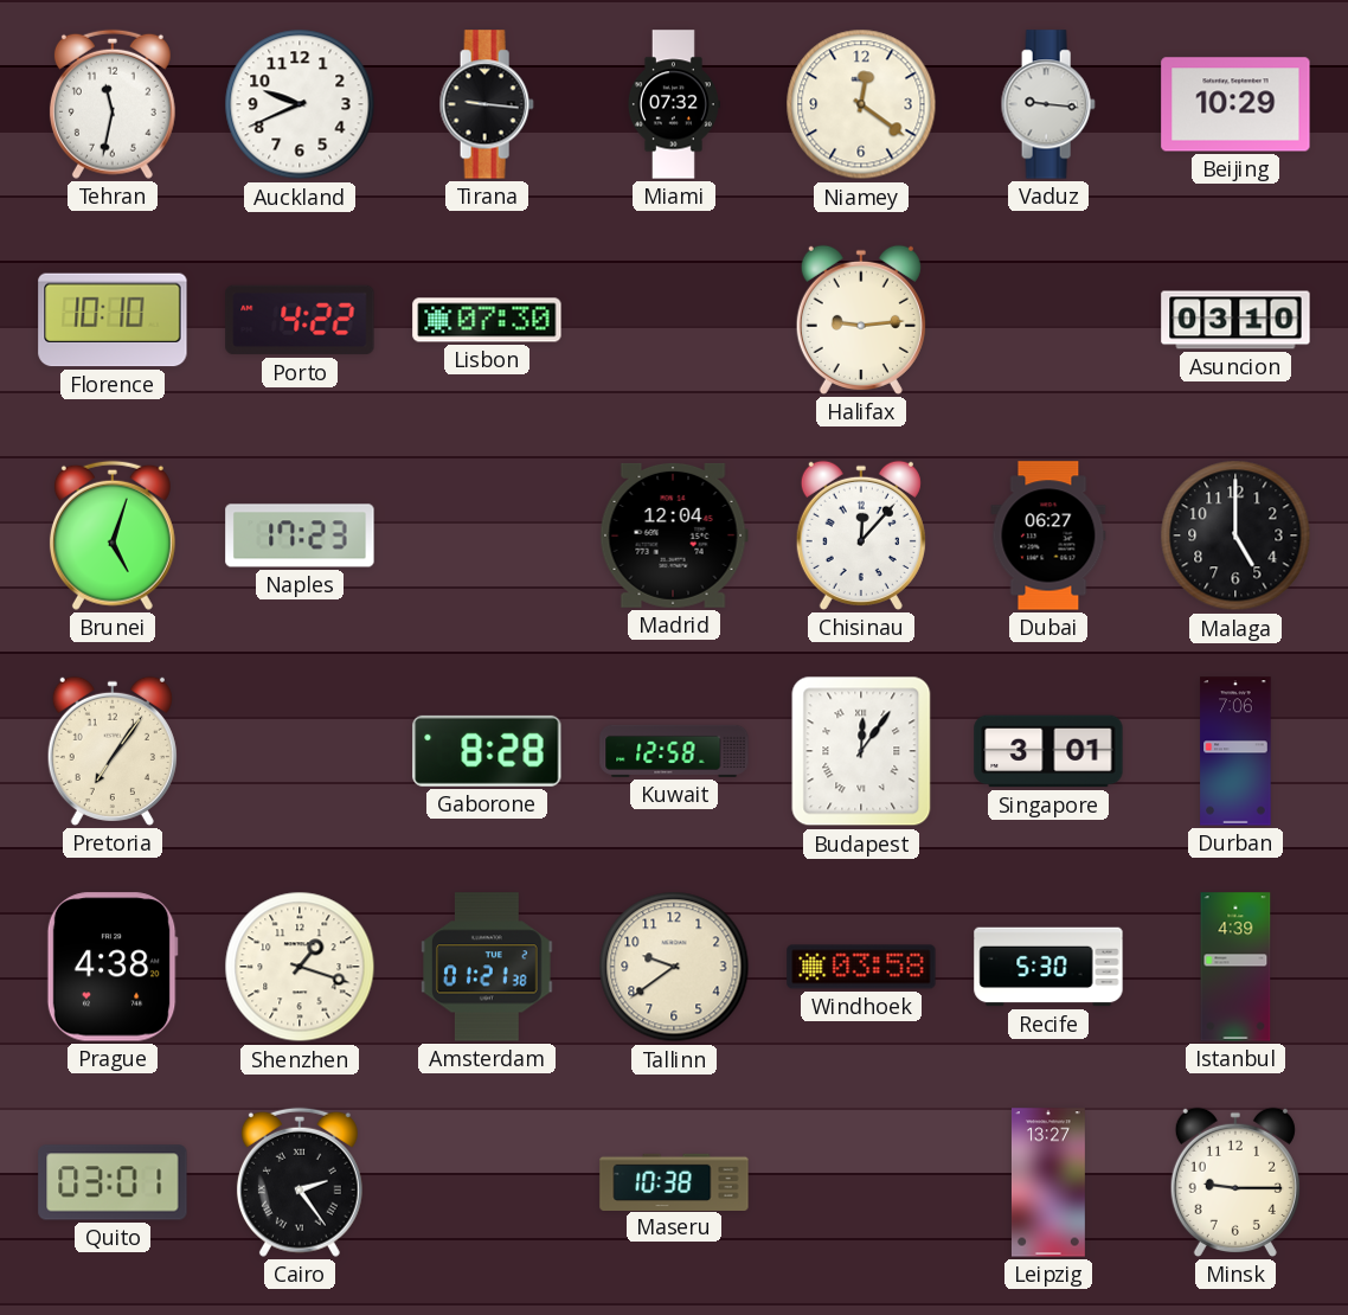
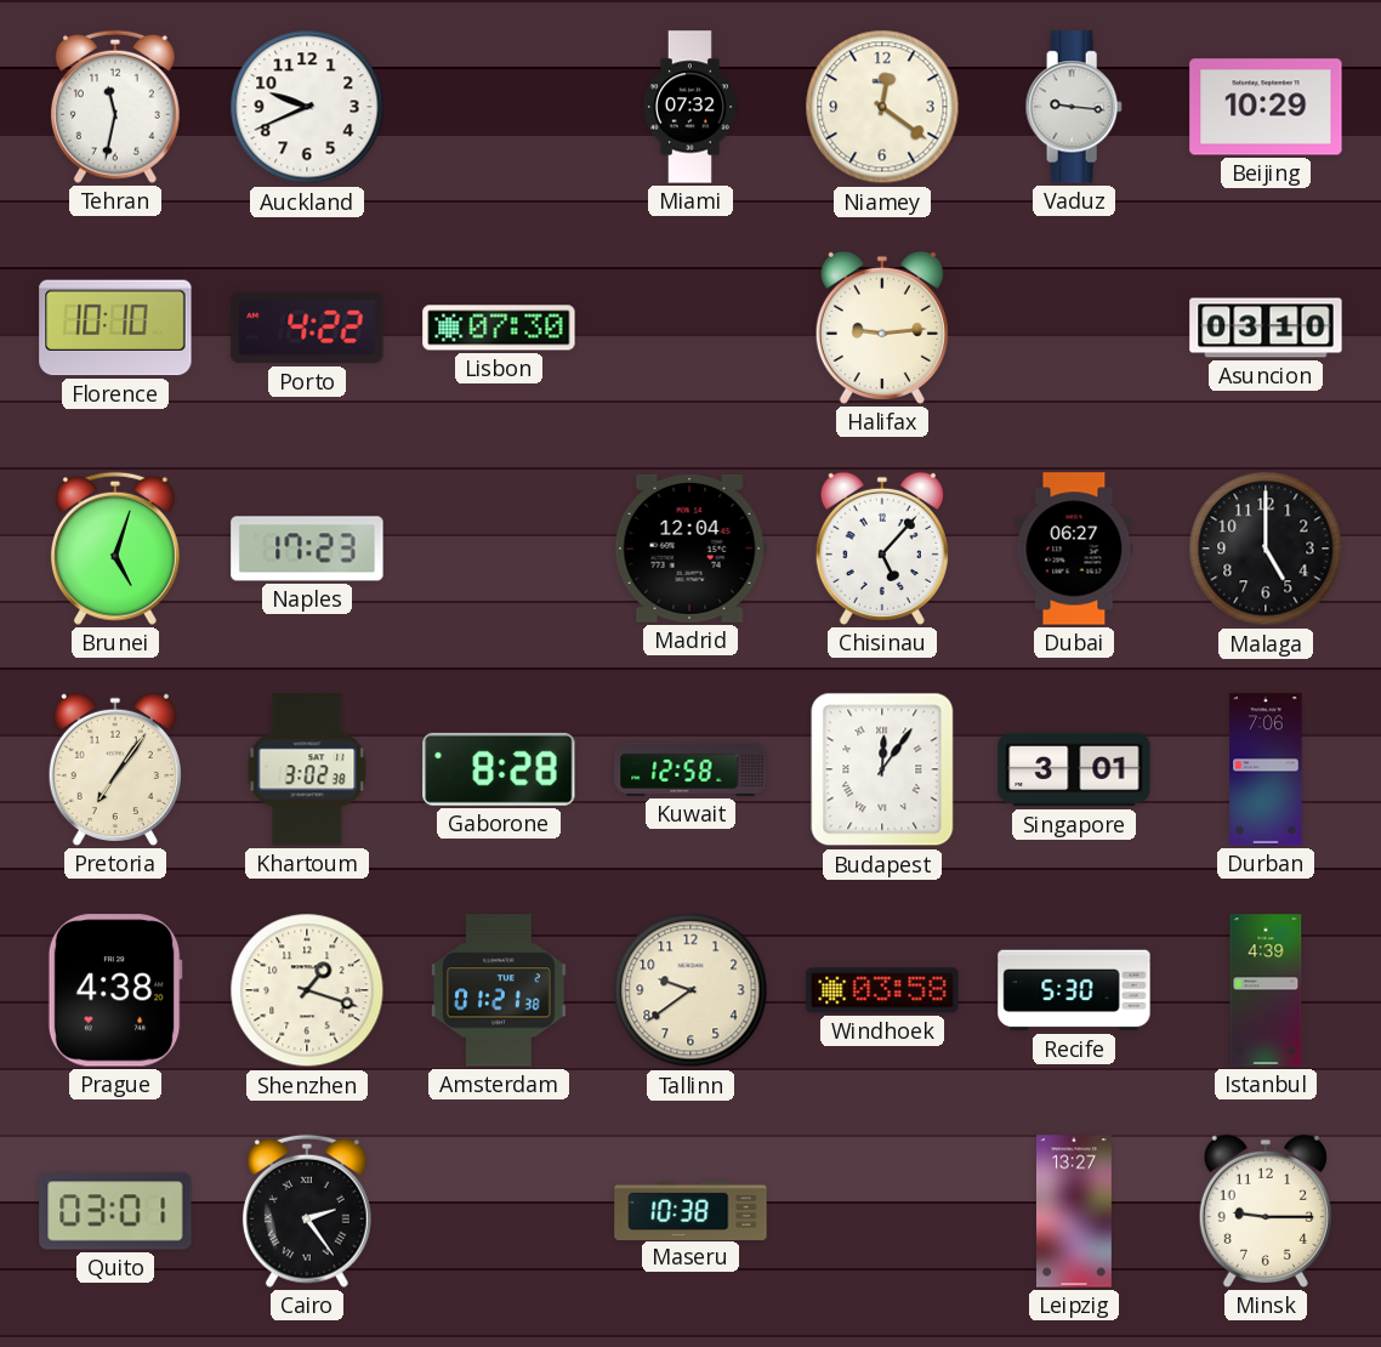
Tirana: 9:16 -> none
Chisinau: 12:07 -> 5:07
Khartoum: none -> 3:02
